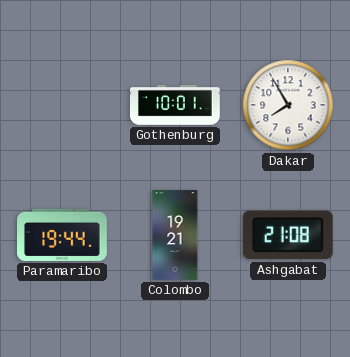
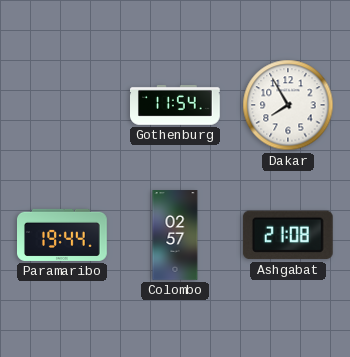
Gothenburg: 10:01 -> 11:54
Colombo: 19:21 -> 02:57
